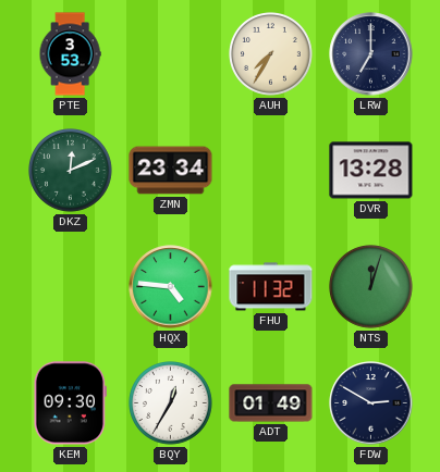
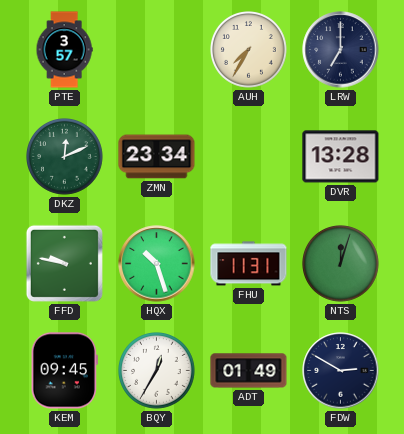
PTE: 3:53 -> 3:57
FFD: none -> 9:47
HQX: 4:46 -> 10:27
FHU: 11:32 -> 11:31
KEM: 09:30 -> 09:45
